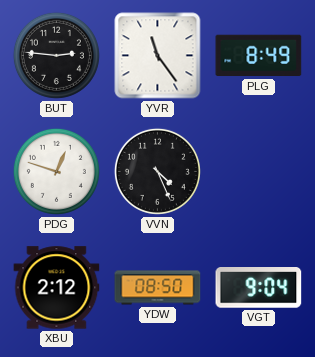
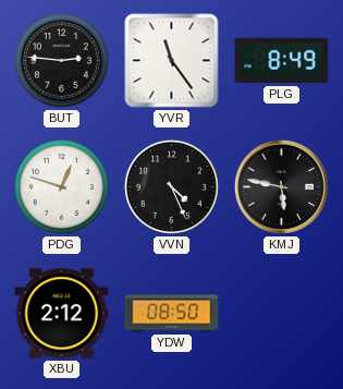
KMJ: none -> 5:47
VGT: 9:04 -> none
